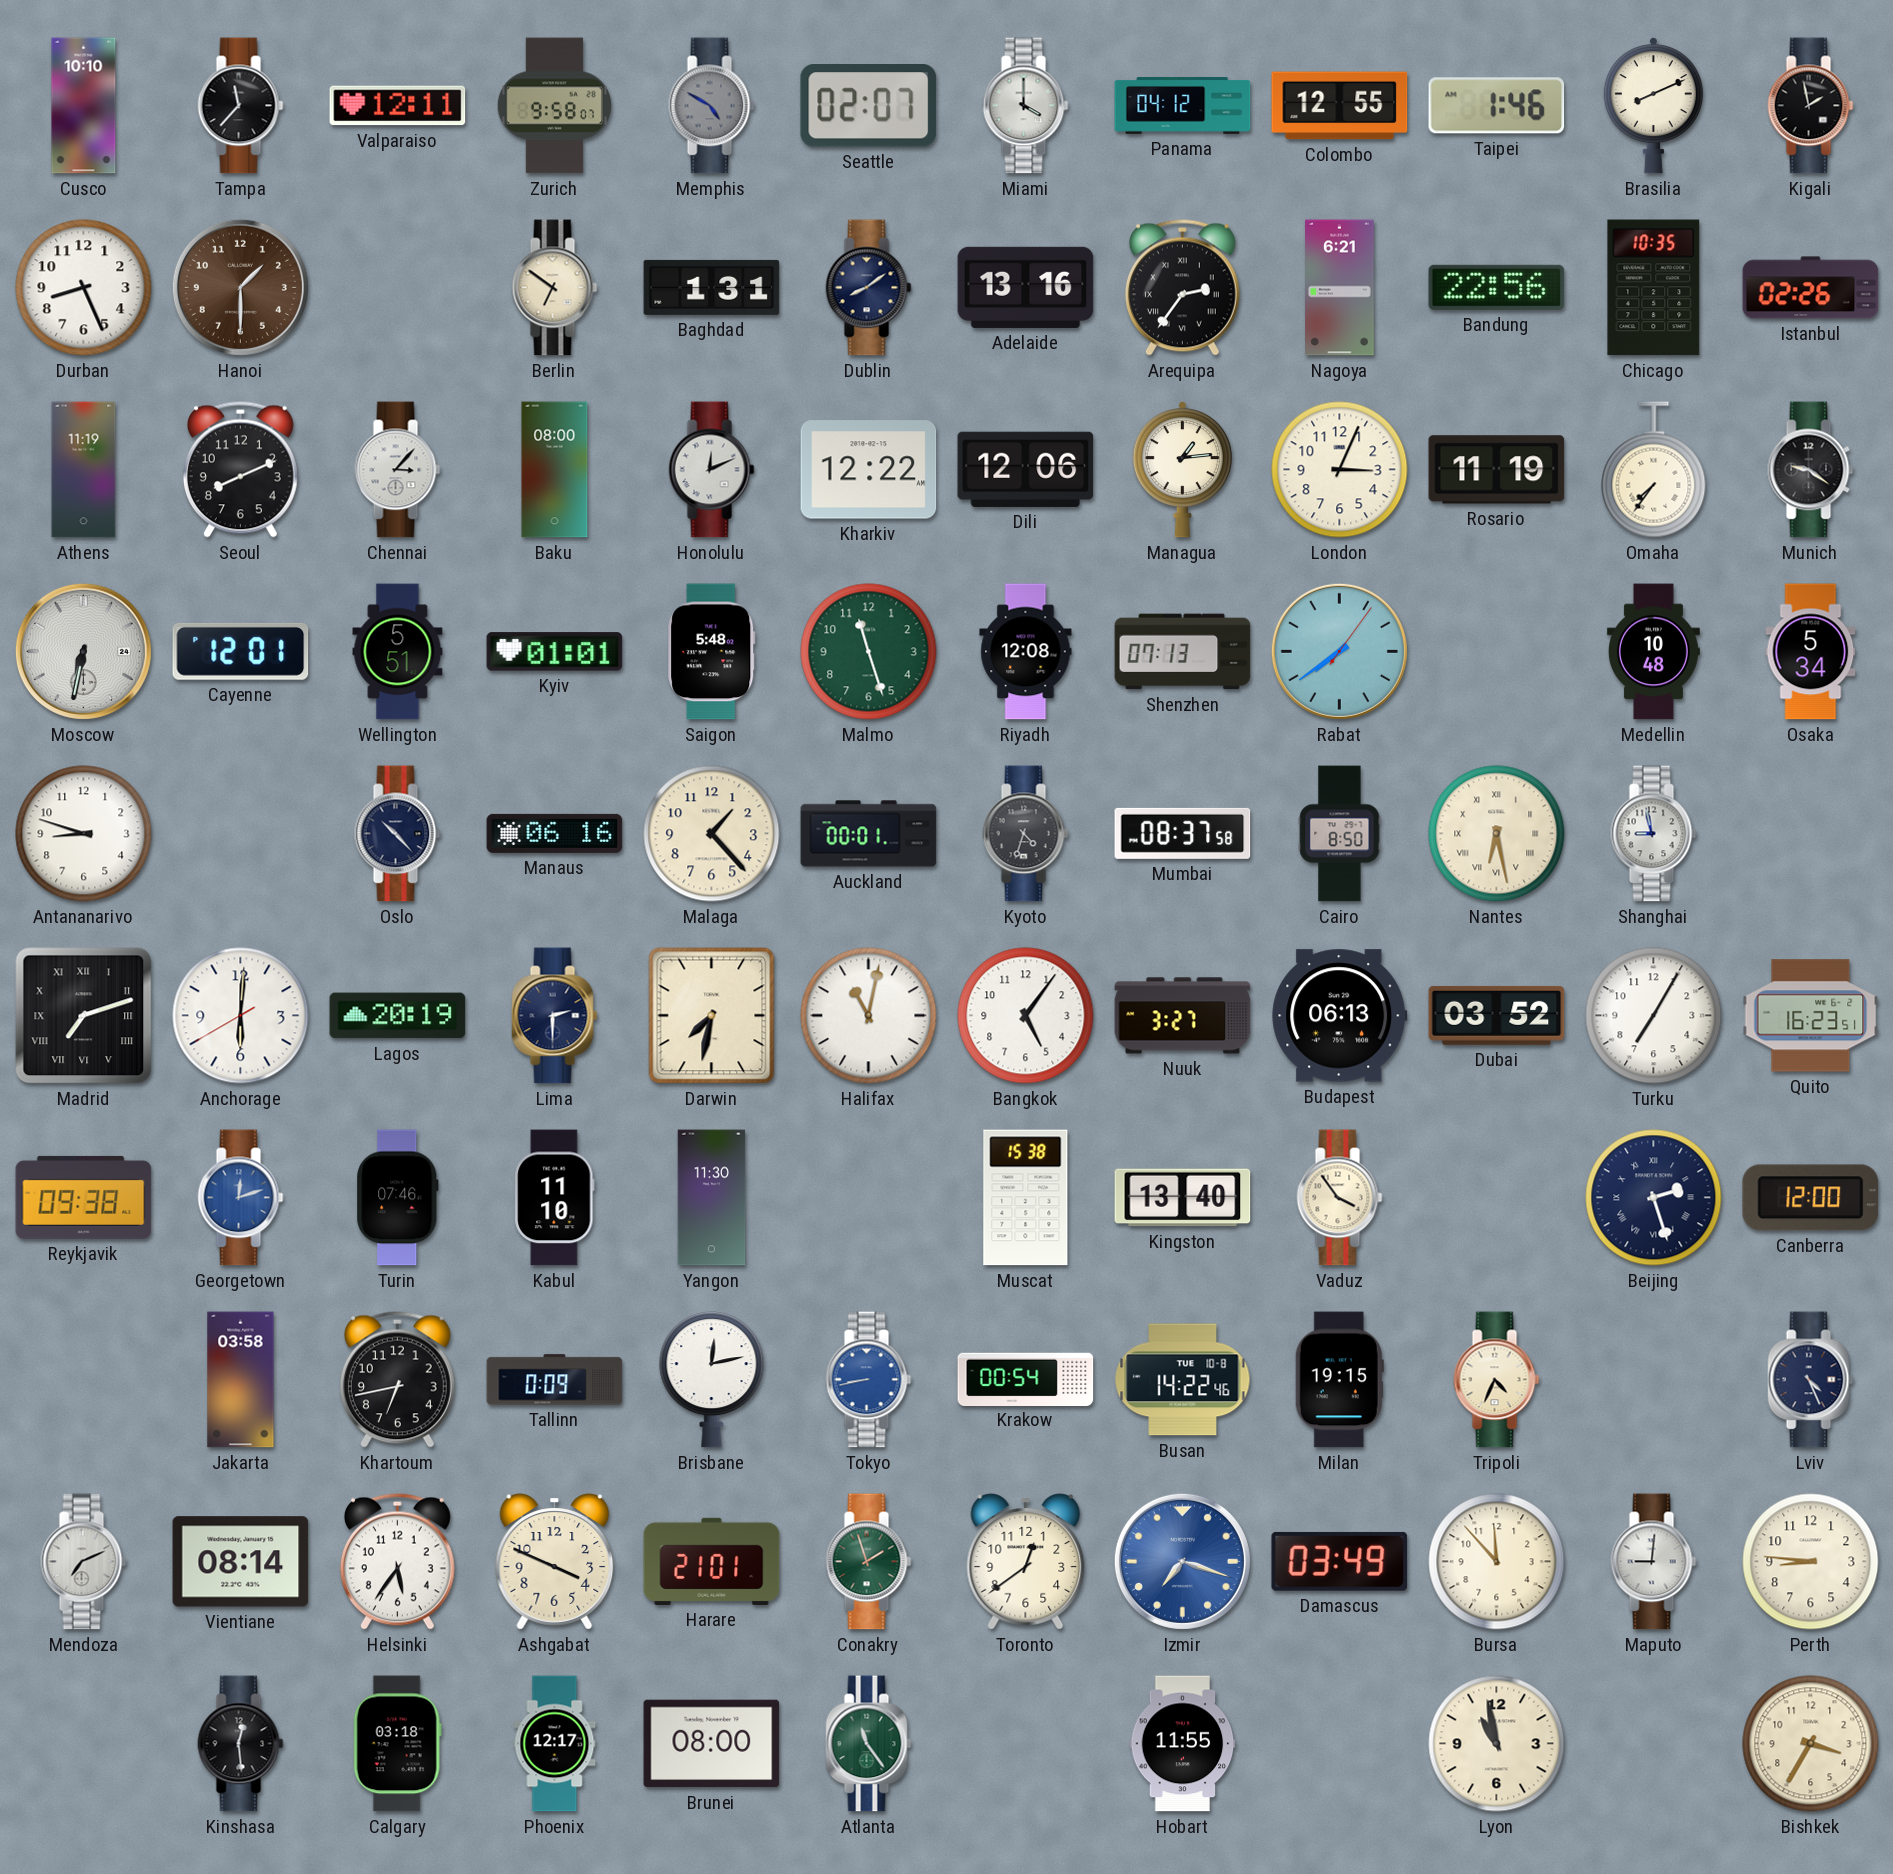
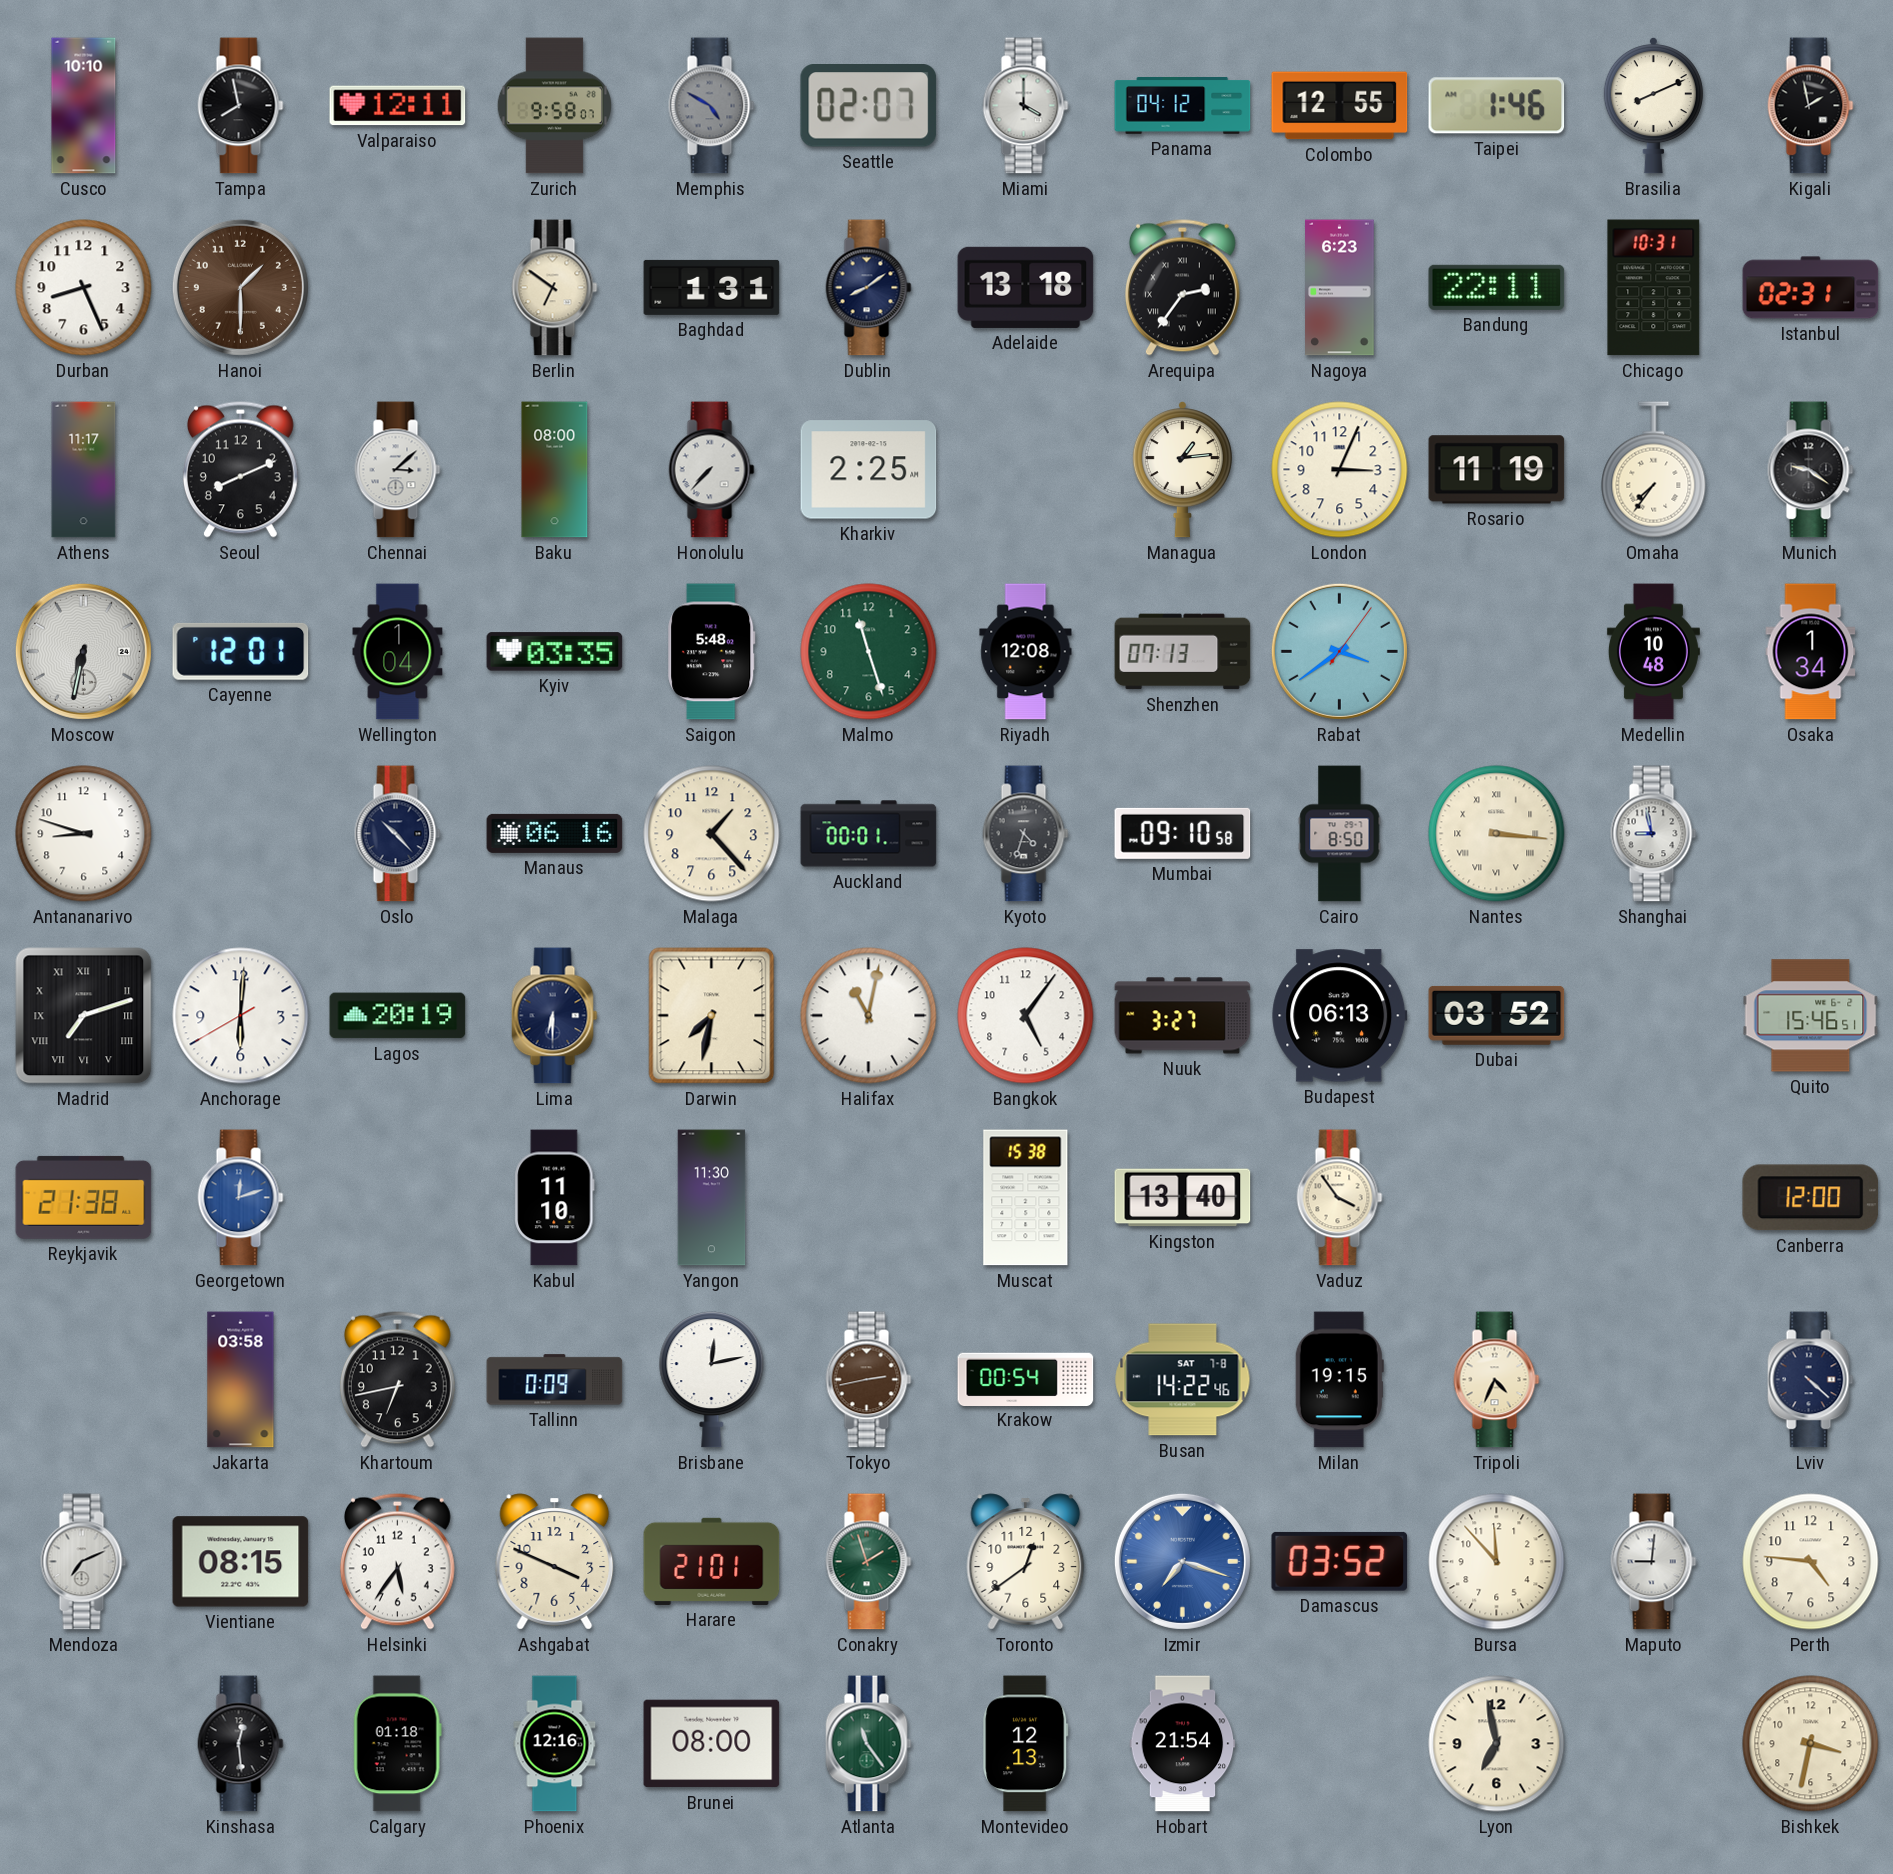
Tampa: 11:37 -> 7:58
Adelaide: 13:16 -> 13:18
Nagoya: 6:21 -> 6:23
Bandung: 22:56 -> 22:11
Chicago: 10:35 -> 10:31
Istanbul: 02:26 -> 02:31
Athens: 11:19 -> 11:17
Chennai: 3:07 -> 3:08
Honolulu: 12:11 -> 7:37
Kharkiv: 12:22 -> 2:25
Dili: 12:06 -> none
Wellington: 5:51 -> 1:04
Kyiv: 01:01 -> 03:35
Rabat: 7:39 -> 3:39
Osaka: 5:34 -> 1:34
Mumbai: 08:37 -> 09:10
Nantes: 6:28 -> 3:16
Lima: 2:30 -> 6:30
Turku: 7:05 -> none
Quito: 16:23 -> 15:46
Reykjavik: 09:38 -> 21:38
Turin: 07:46 -> none
Beijing: 2:27 -> none
Tokyo: 8:43 -> 2:43
Tokyo dial: blue -> brown
Busan date: TUE 10-8 -> SAT 7-8
Lviv: 4:26 -> 4:22
Vientiane: 08:14 -> 08:15
Damascus: 03:49 -> 03:52
Perth: 8:46 -> 4:46
Calgary: 03:18 -> 01:18
Phoenix: 12:17 -> 12:16
Montevideo: none -> 12:13
Hobart: 11:55 -> 21:54
Lyon: 10:58 -> 6:58
Bishkek: 3:35 -> 3:32
